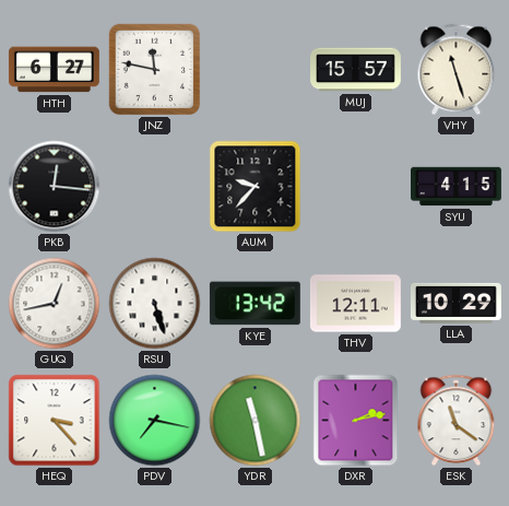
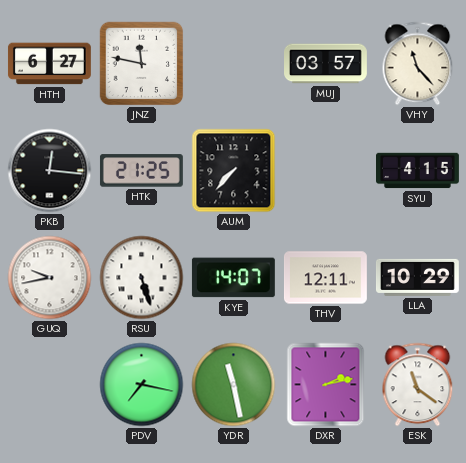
MUJ: 15:57 -> 03:57
VHY: 11:27 -> 11:23
HTK: none -> 21:25
AUM: 9:37 -> 7:37
GUQ: 12:43 -> 9:43
KYE: 13:42 -> 14:07
HEQ: 3:23 -> none
